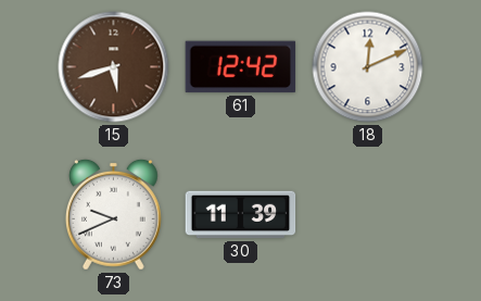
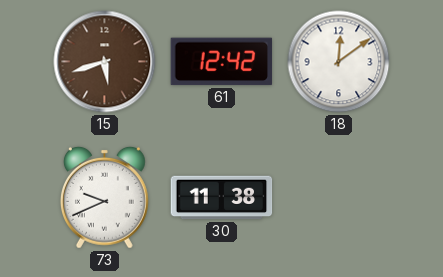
18: 12:11 -> 12:09
30: 11:39 -> 11:38
